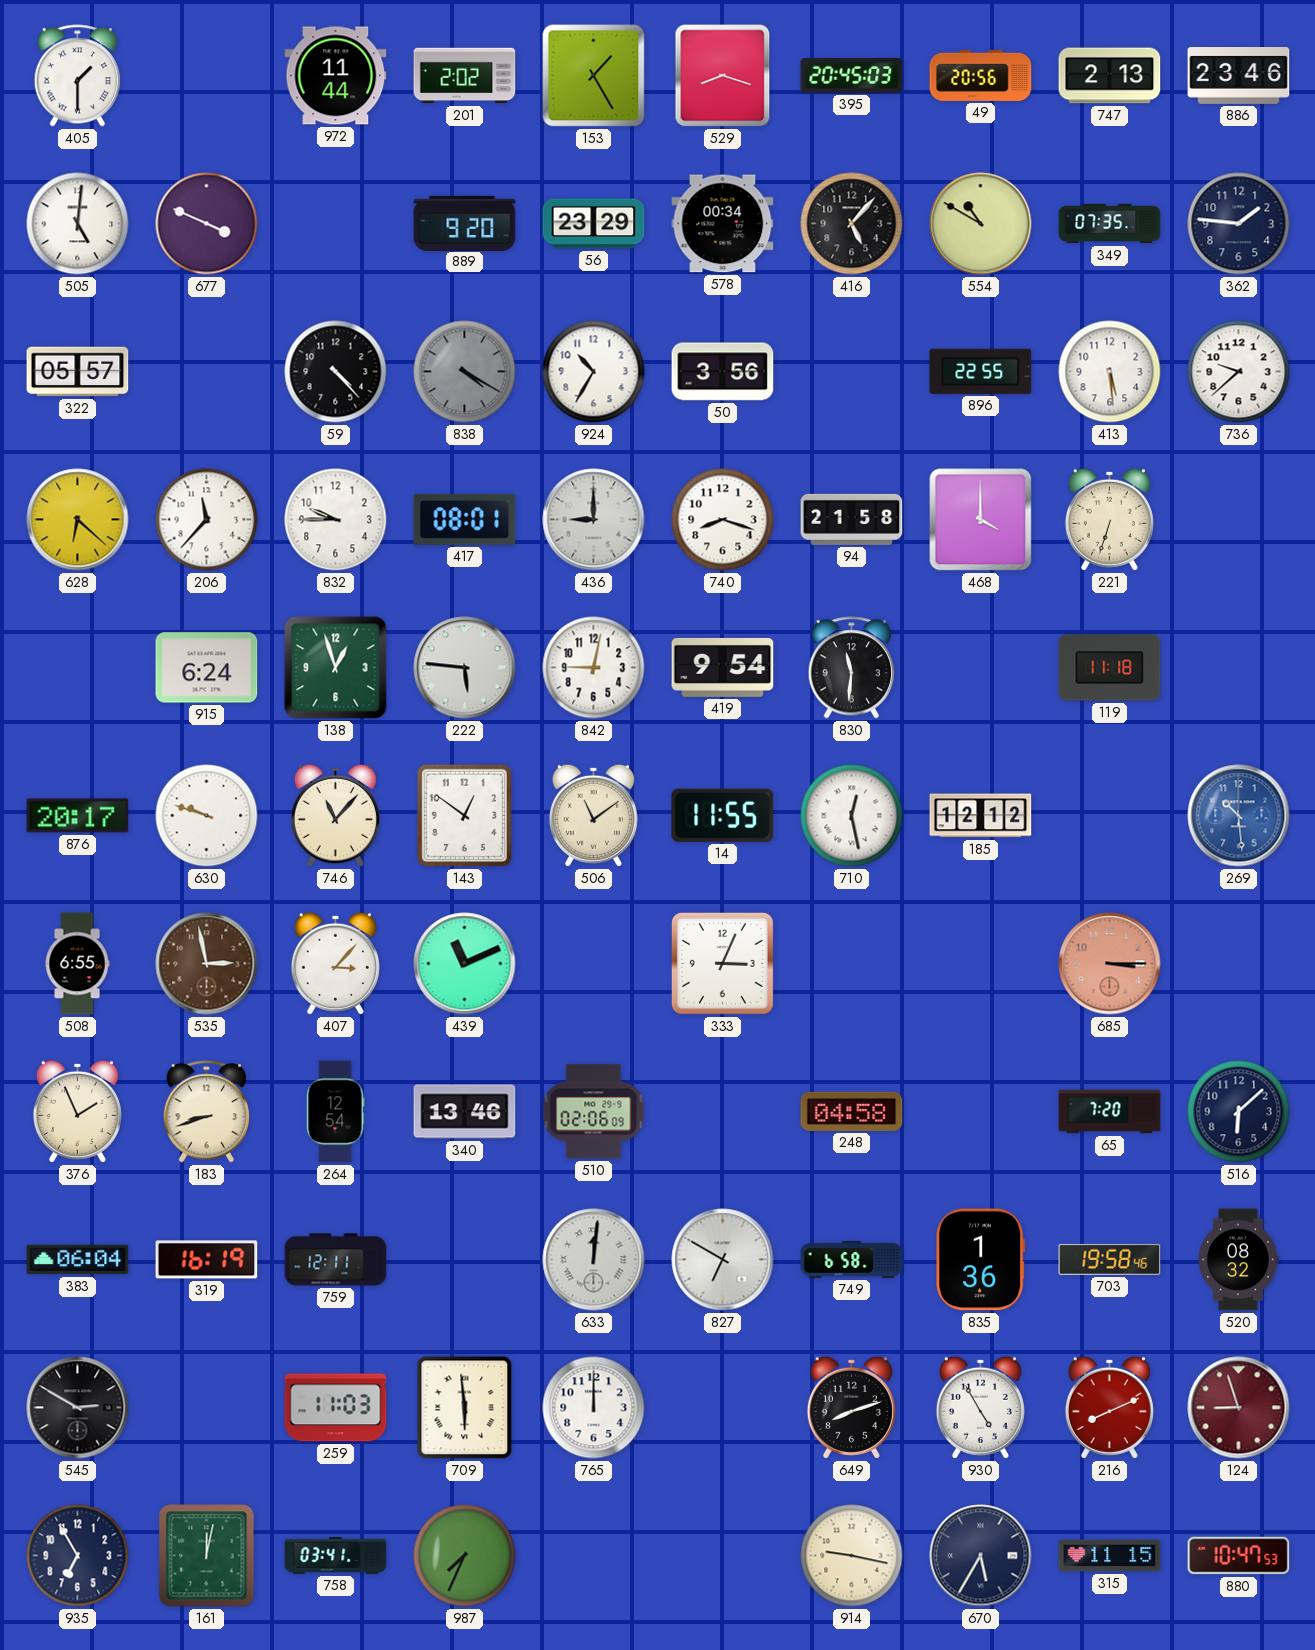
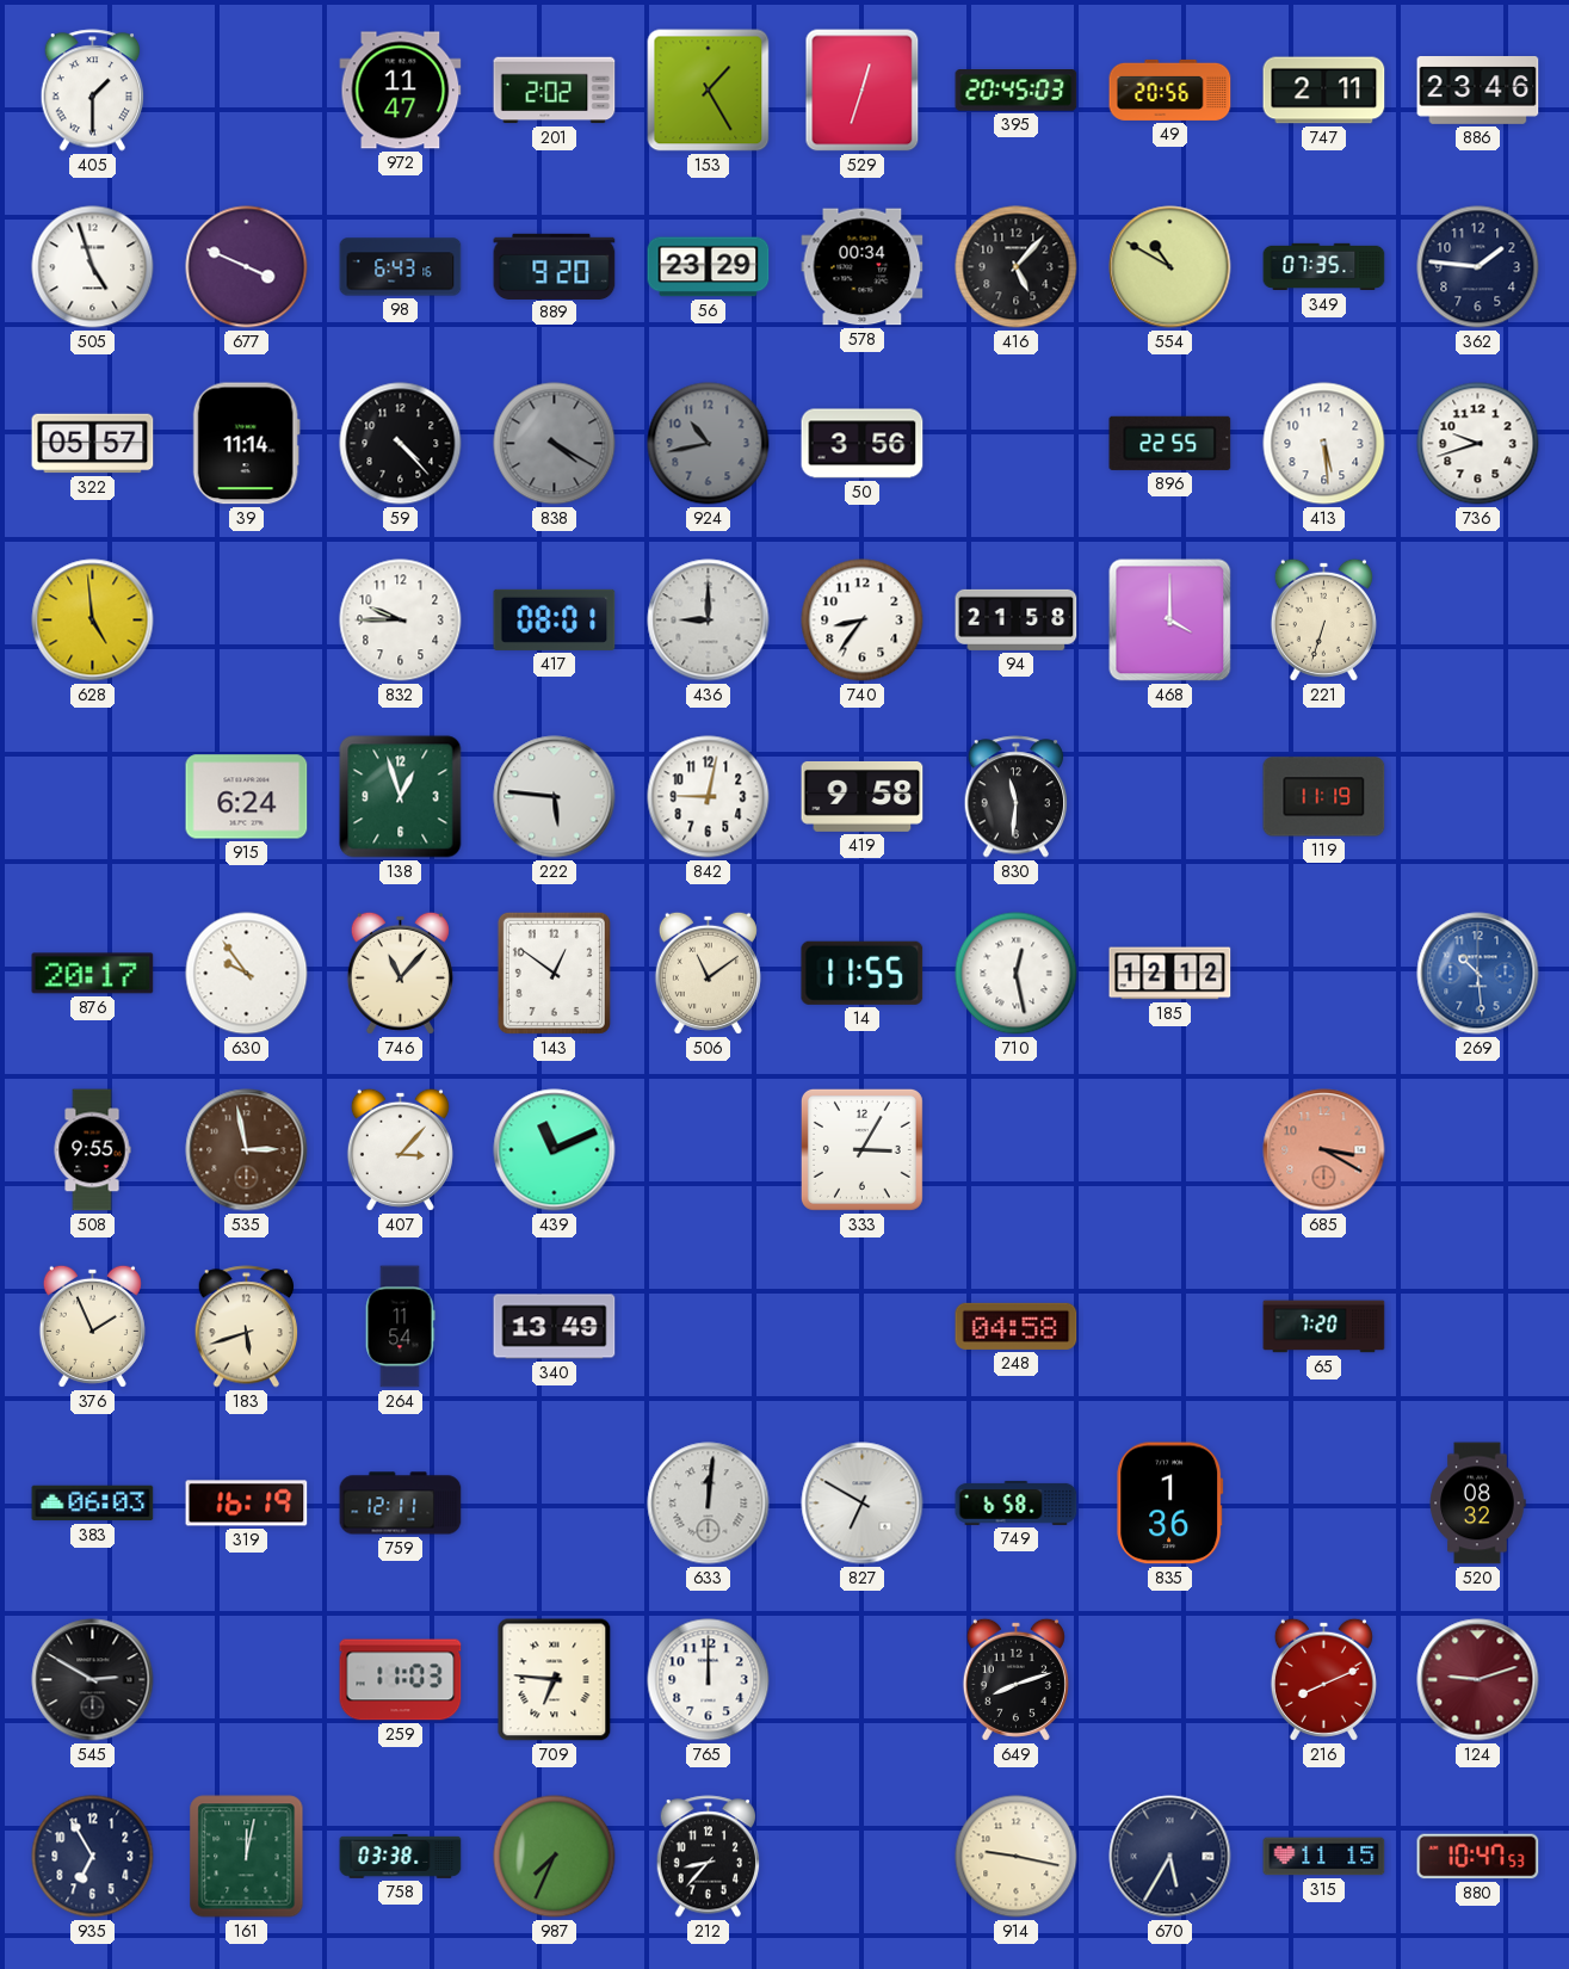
972: 11:44 -> 11:47
529: 8:18 -> 12:33
747: 2:13 -> 2:11
505: 5:01 -> 4:57
98: none -> 6:43
39: none -> 11:14
924: 10:35 -> 10:43
924 dial: white -> grey
736: 9:38 -> 9:42
628: 6:22 -> 4:59
206: 11:37 -> none
740: 8:18 -> 8:36
419: 9:54 -> 9:58
119: 11:18 -> 11:19
630: 9:48 -> 9:54
508: 6:55 -> 9:55
333: 3:04 -> 3:05
685: 3:15 -> 3:20
183: 8:42 -> 5:42
264: 12:54 -> 11:54
340: 13:46 -> 13:49
510: 02:06 -> none
516: 6:08 -> none
383: 06:04 -> 06:03
703: 19:58 -> none
709: 5:59 -> 6:46
930: 4:55 -> none
124: 8:57 -> 9:12
758: 03:41 -> 03:38
212: none -> 8:37
